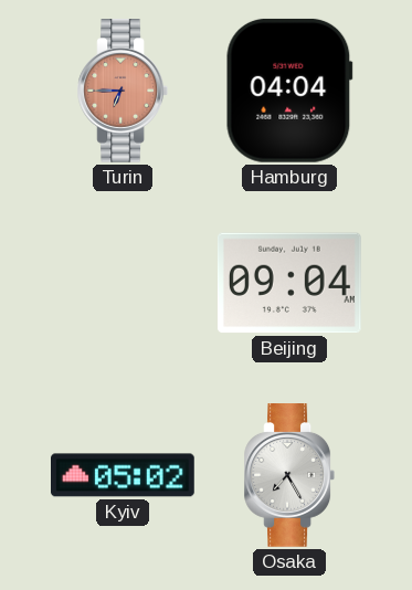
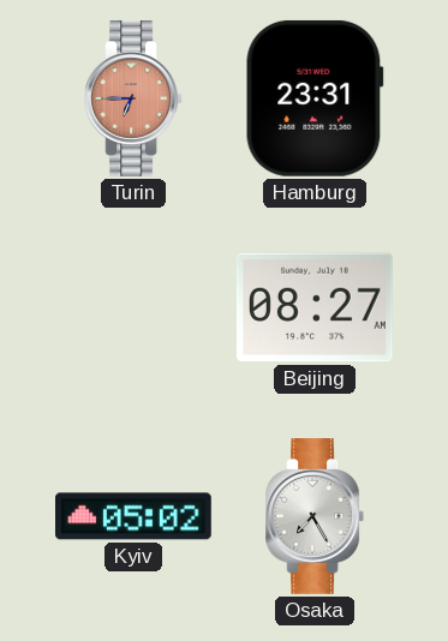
Hamburg: 04:04 -> 23:31
Beijing: 09:04 -> 08:27
